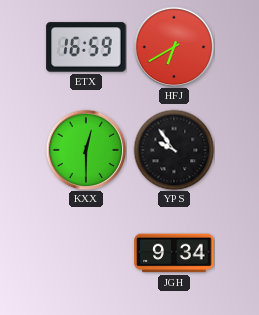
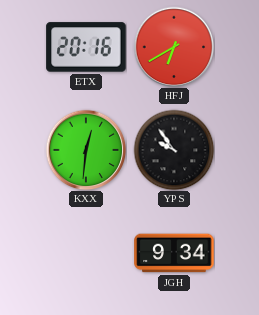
ETX: 16:59 -> 20:16
KXX: 12:30 -> 12:31
